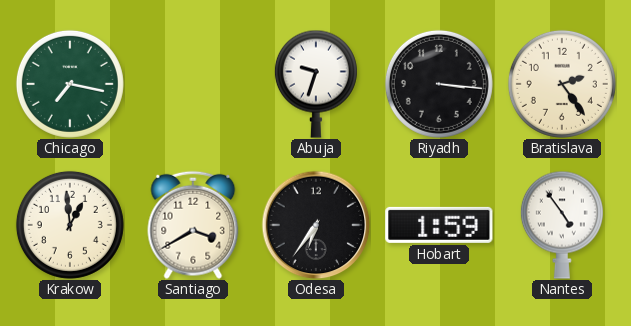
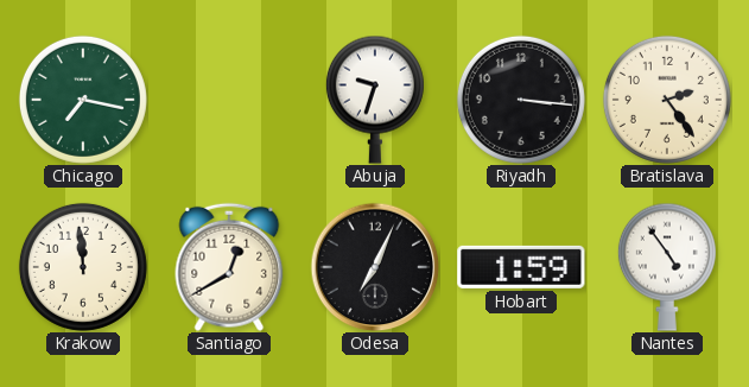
Krakow: 12:59 -> 11:59
Santiago: 3:40 -> 12:40
Odesa: 6:36 -> 7:04
